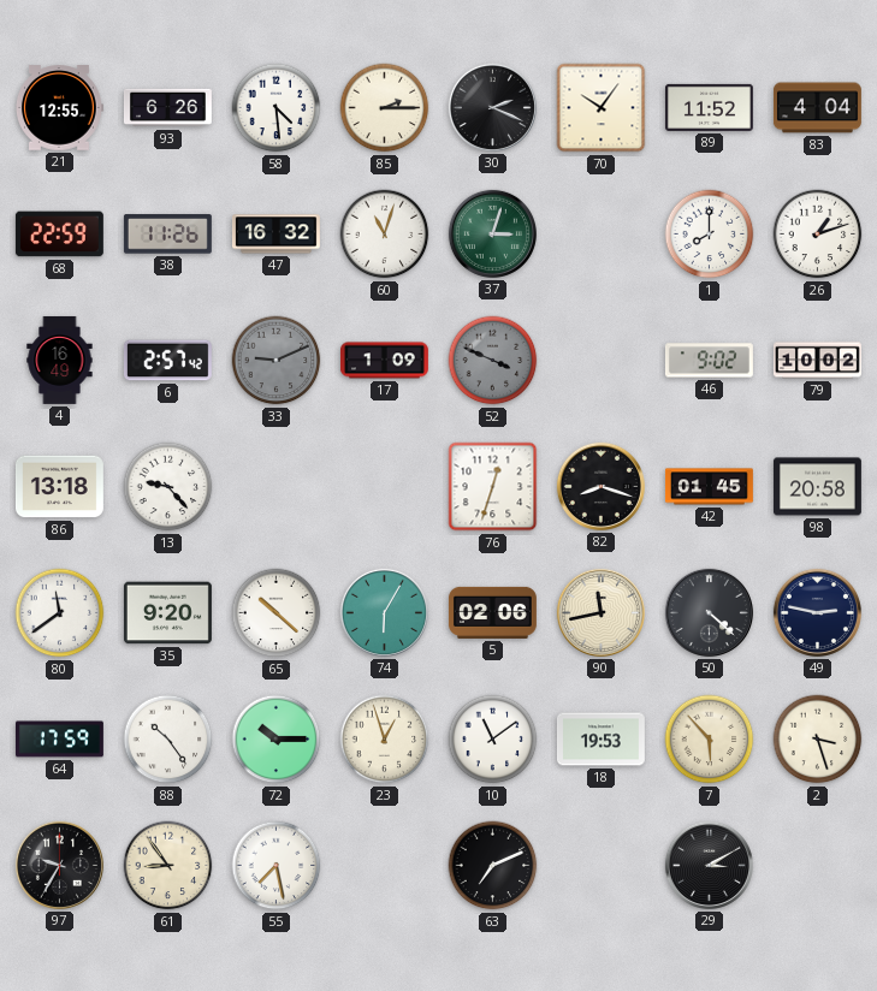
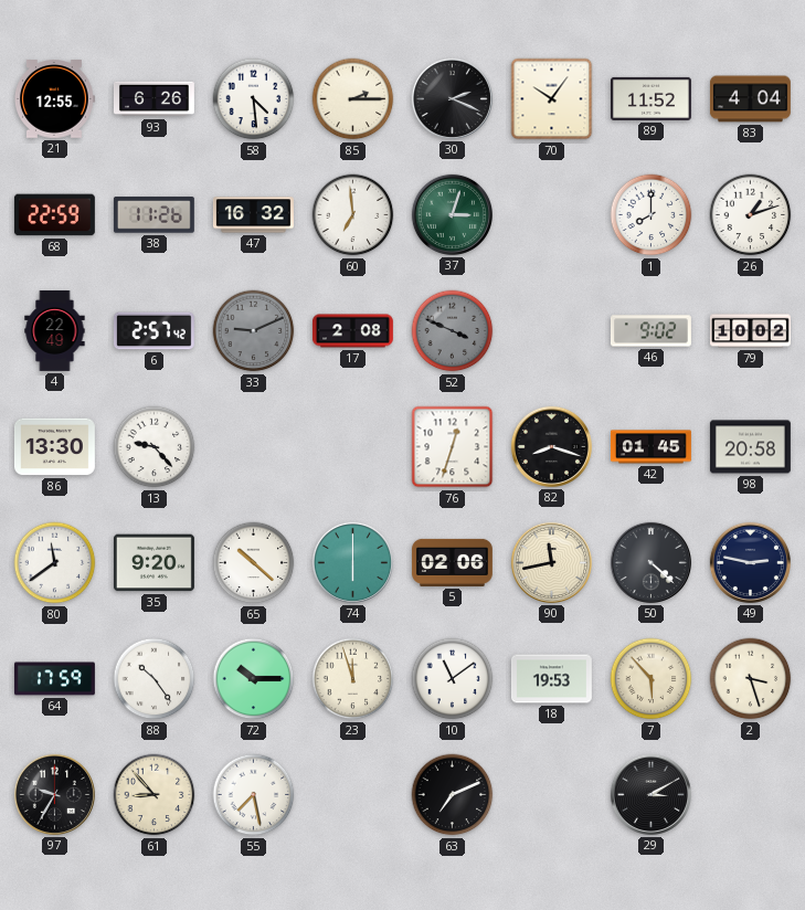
60: 11:03 -> 6:59
4: 16:49 -> 22:49
17: 1:09 -> 2:08
86: 13:18 -> 13:30
74: 6:05 -> 6:00
23: 12:57 -> 11:57
61: 8:54 -> 8:53
